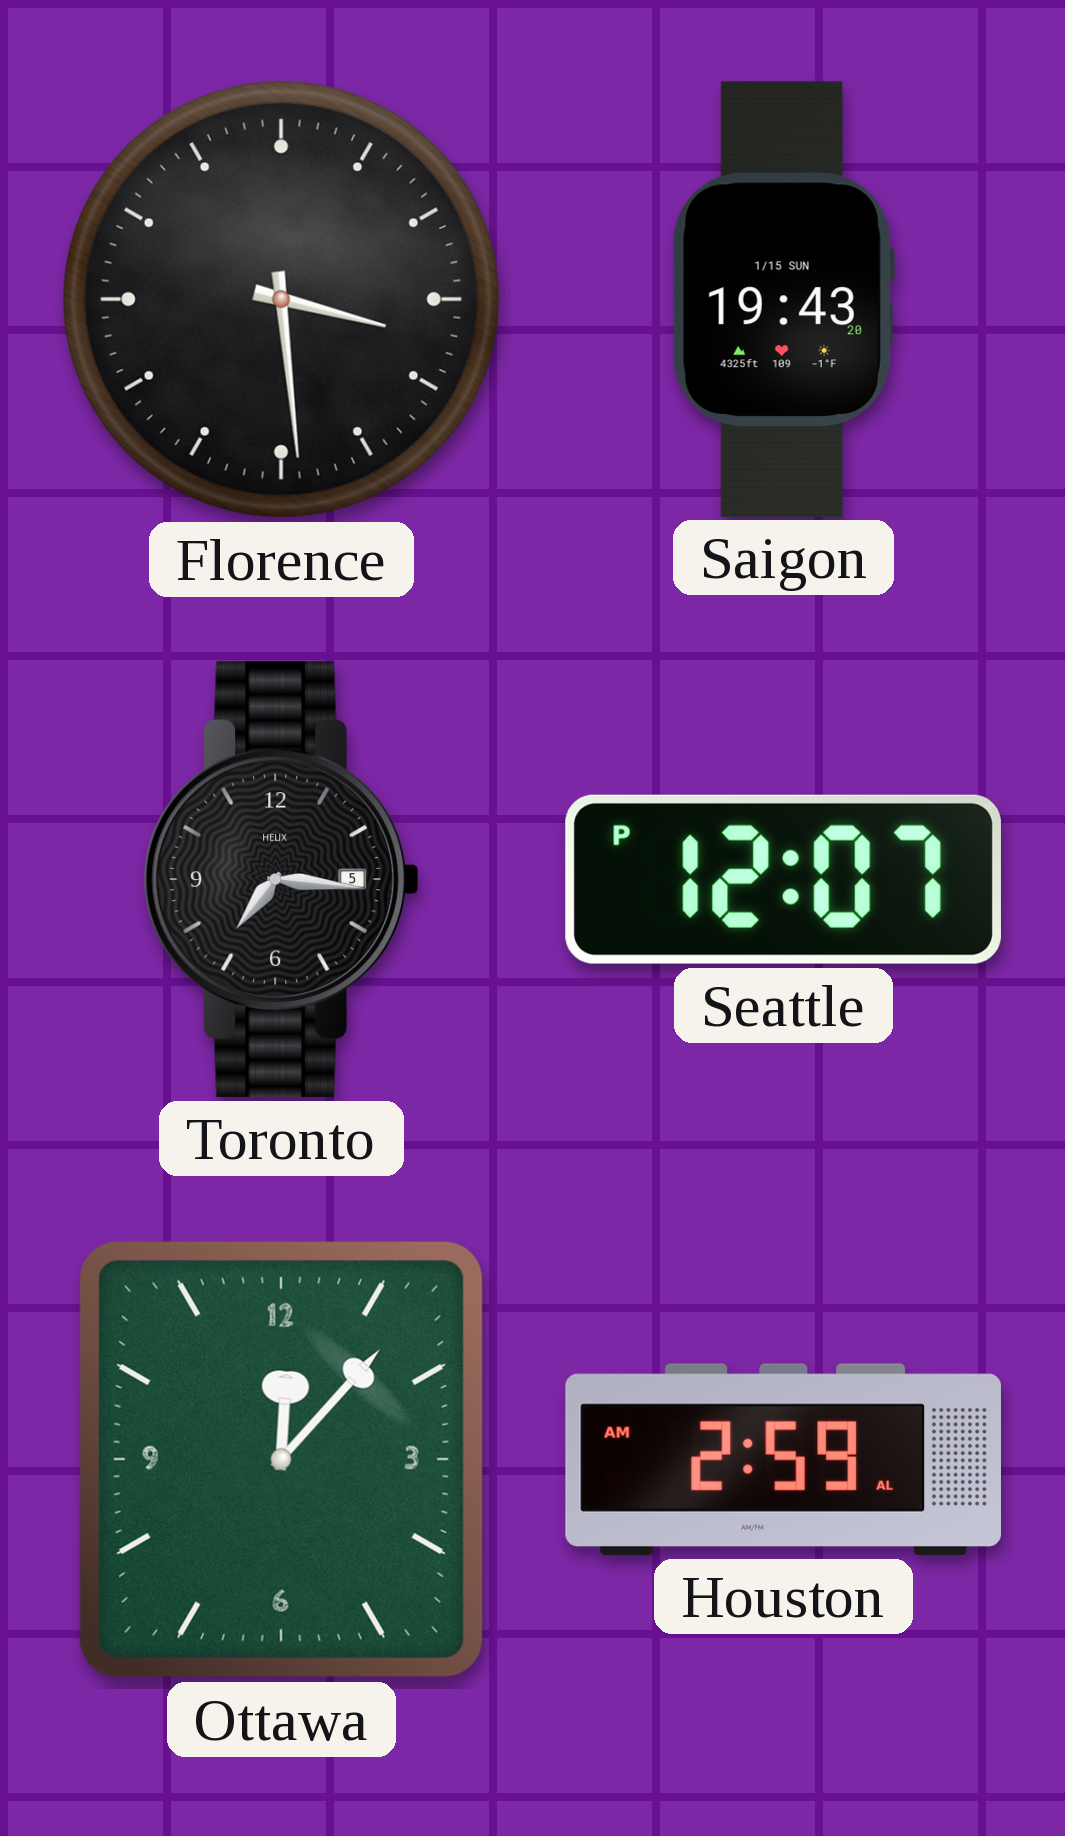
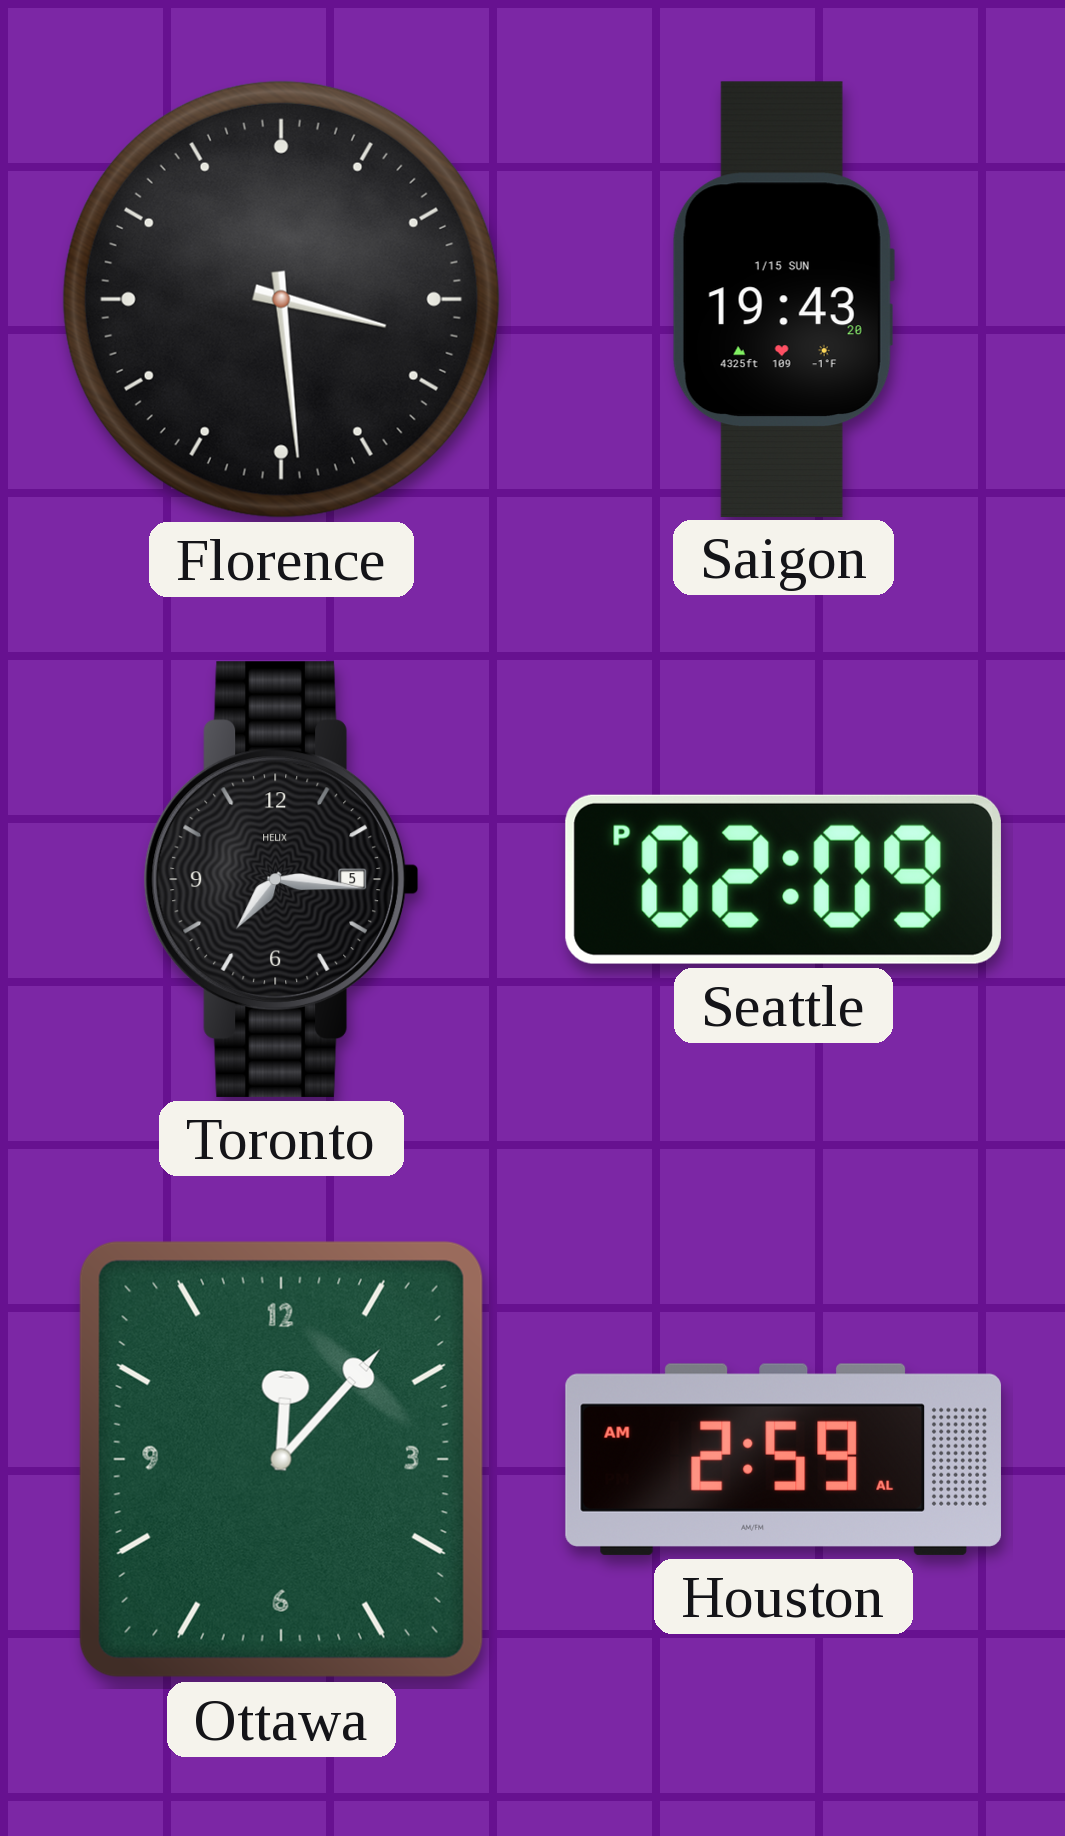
Seattle: 12:07 -> 02:09
